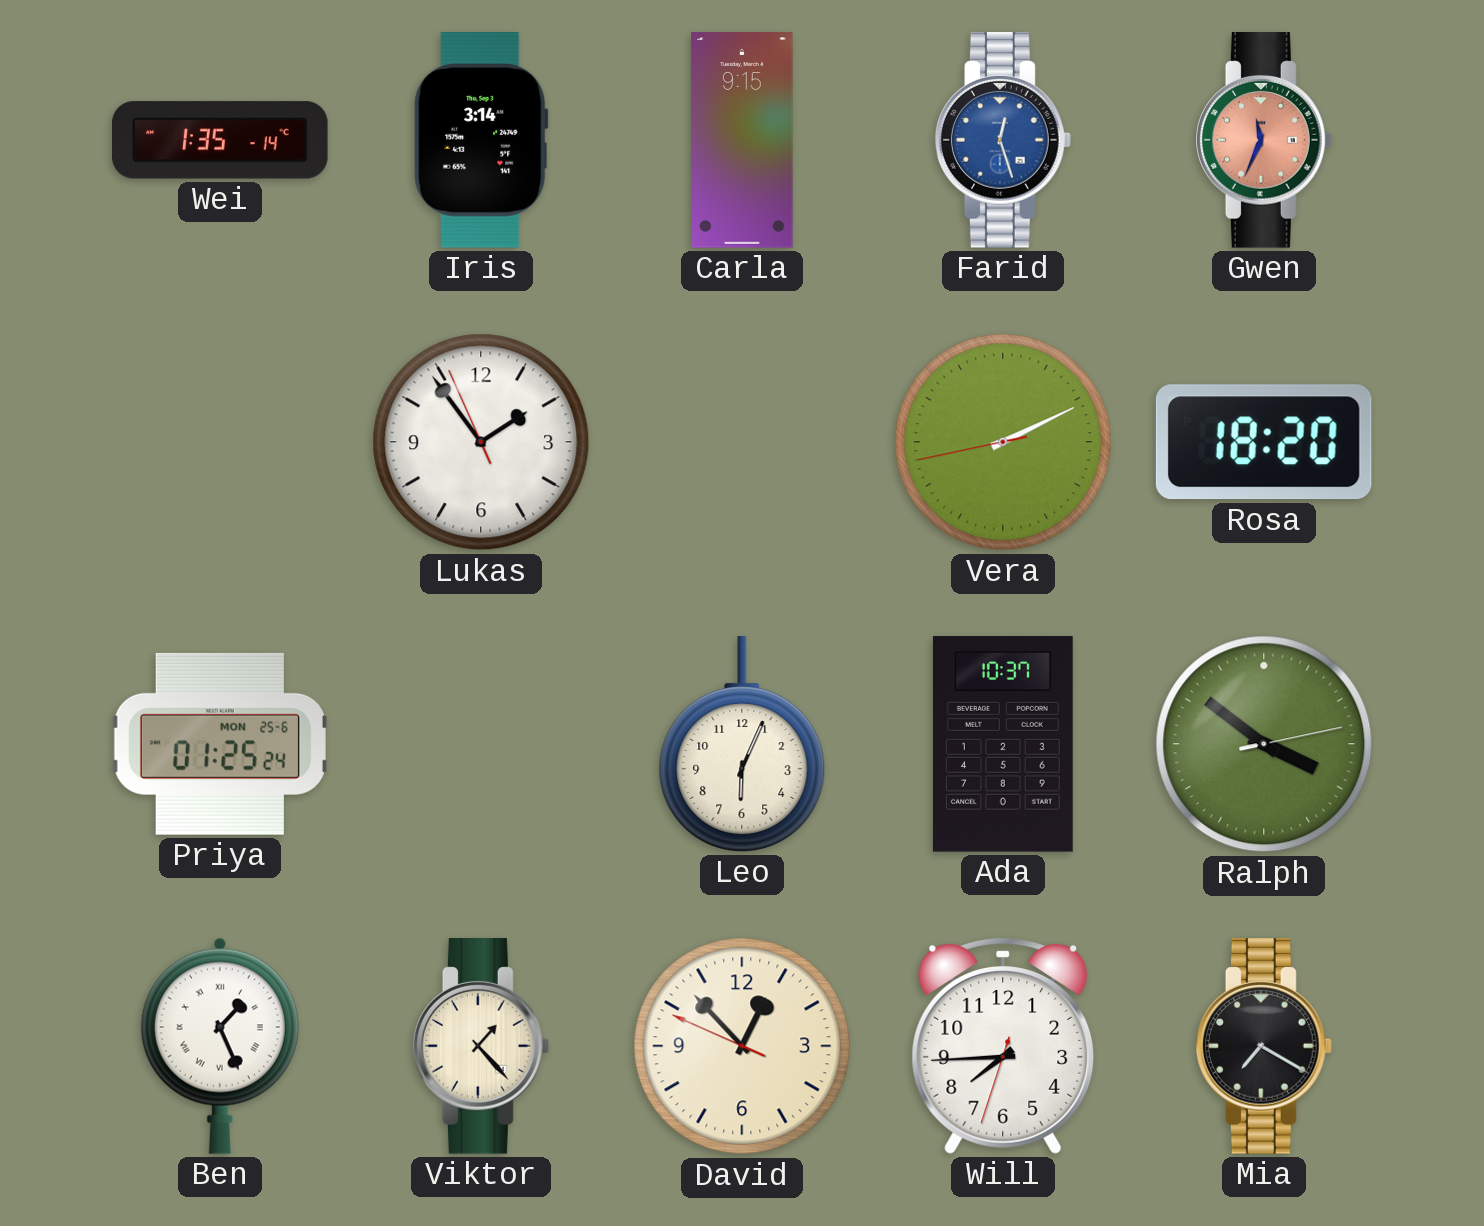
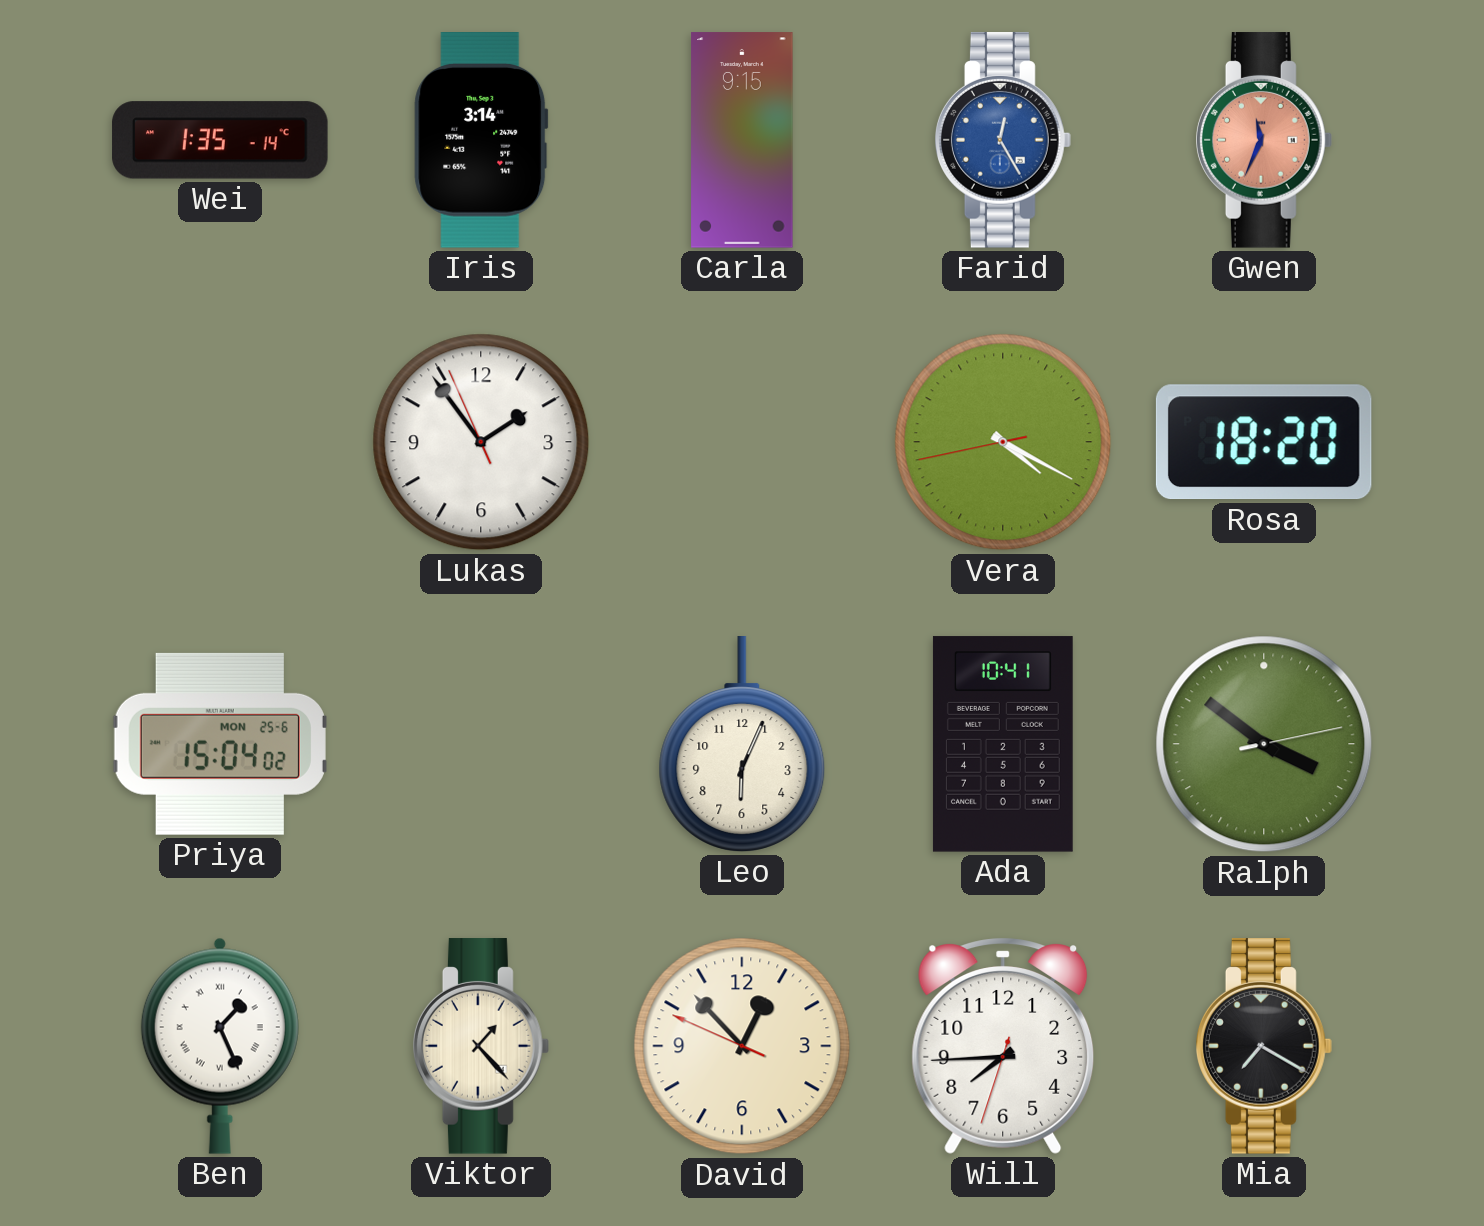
Farid: 12:27 -> 12:25
Vera: 2:10 -> 4:19
Priya: 01:25 -> 15:04
Ada: 10:37 -> 10:41
